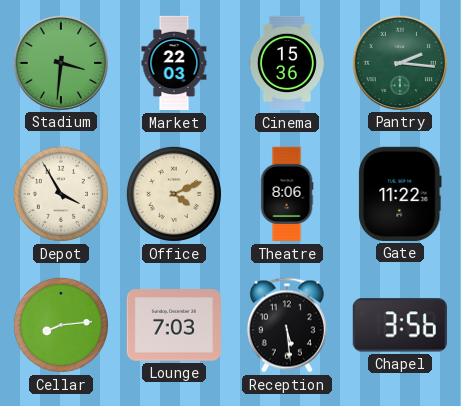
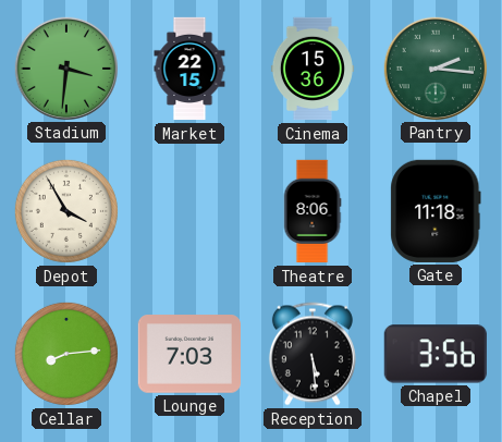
Market: 22:03 -> 22:15
Office: 4:11 -> none
Gate: 11:22 -> 11:18
